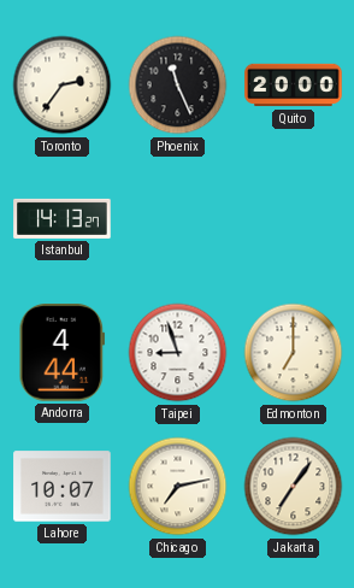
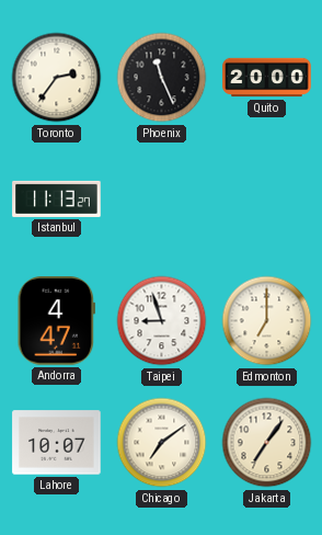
Istanbul: 14:13 -> 11:13
Andorra: 4:44 -> 4:47
Chicago: 7:13 -> 7:09
